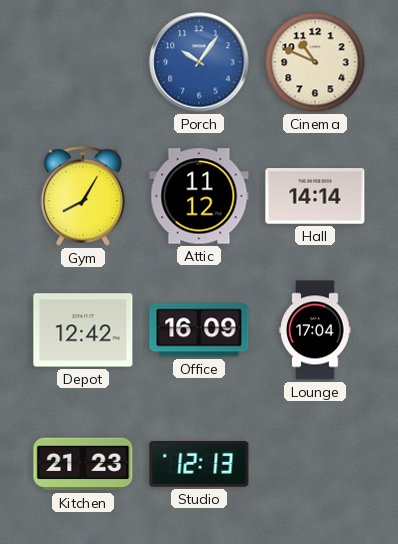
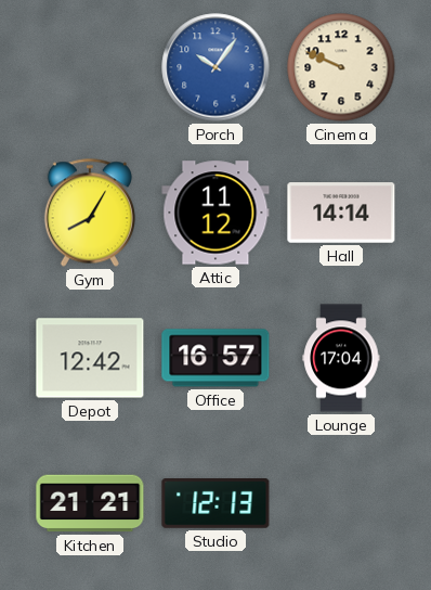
Cinema: 10:49 -> 9:49
Office: 16:09 -> 16:57
Kitchen: 21:23 -> 21:21
